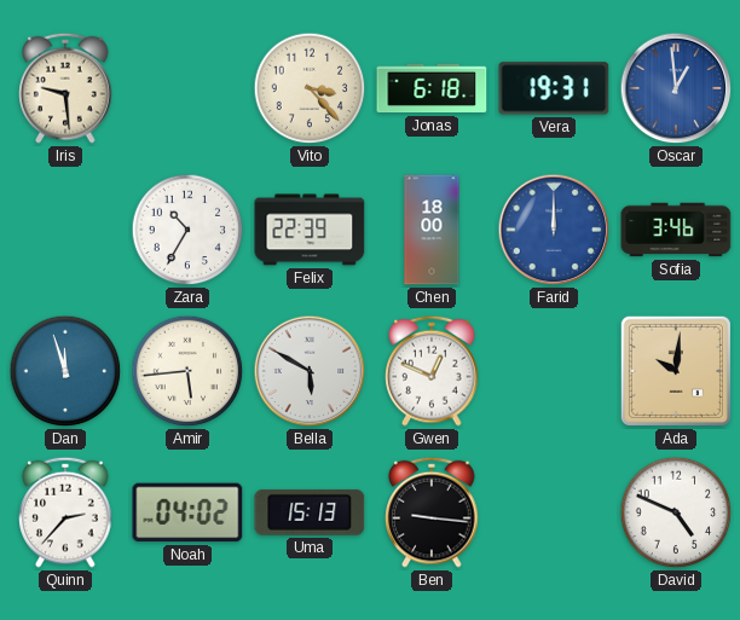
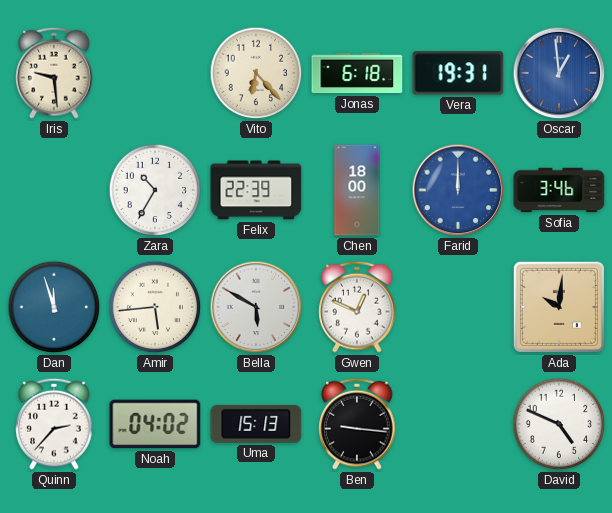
Vito: 3:23 -> 6:23
